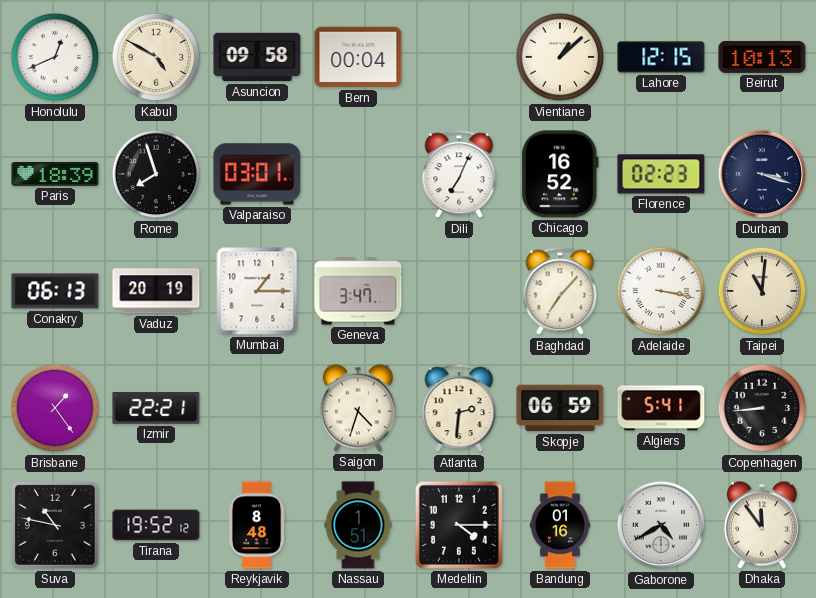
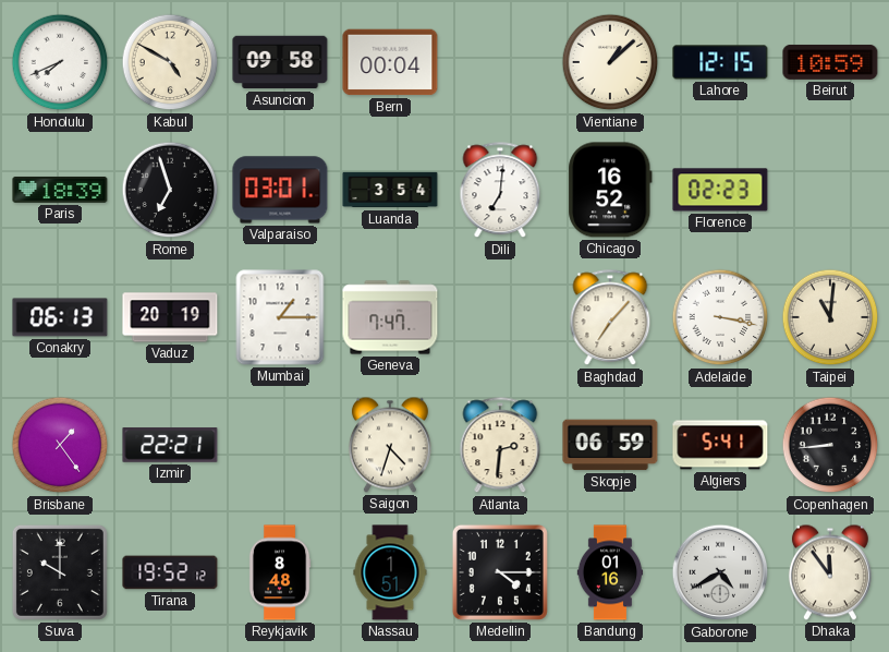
Honolulu: 12:41 -> 7:41
Beirut: 10:13 -> 10:59
Rome: 7:57 -> 6:57
Luanda: none -> 3:54
Dili: 7:04 -> 7:01
Durban: 3:18 -> none
Geneva: 3:47 -> 7:47
Suva: 10:47 -> 10:00
